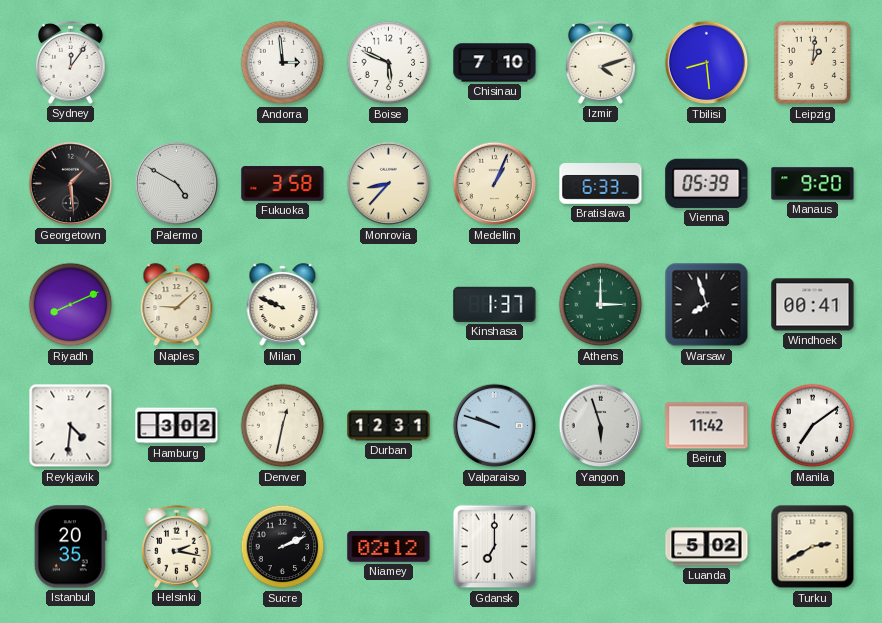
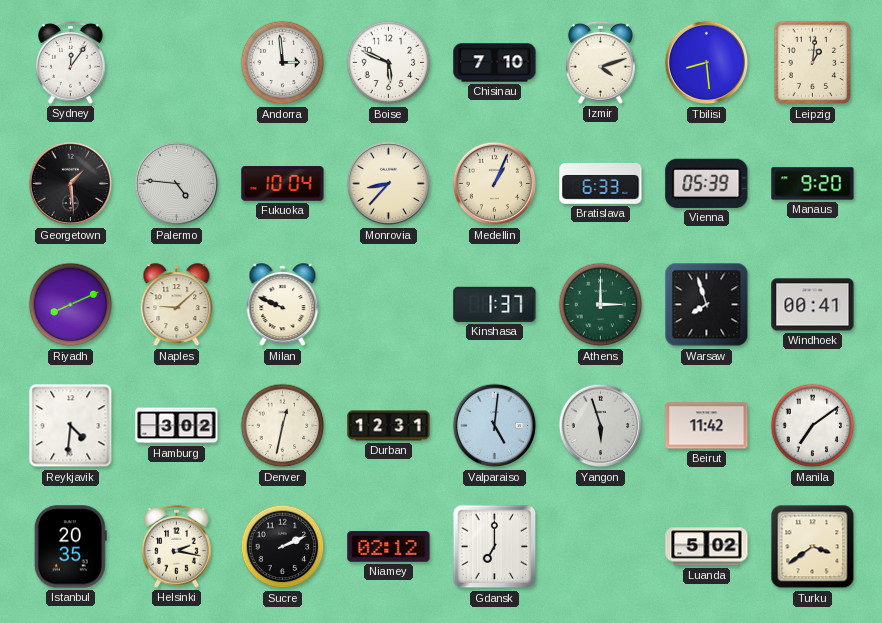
Palermo: 4:50 -> 4:46
Fukuoka: 3:58 -> 10:04
Valparaiso: 9:48 -> 5:01
Turku: 2:40 -> 3:39
